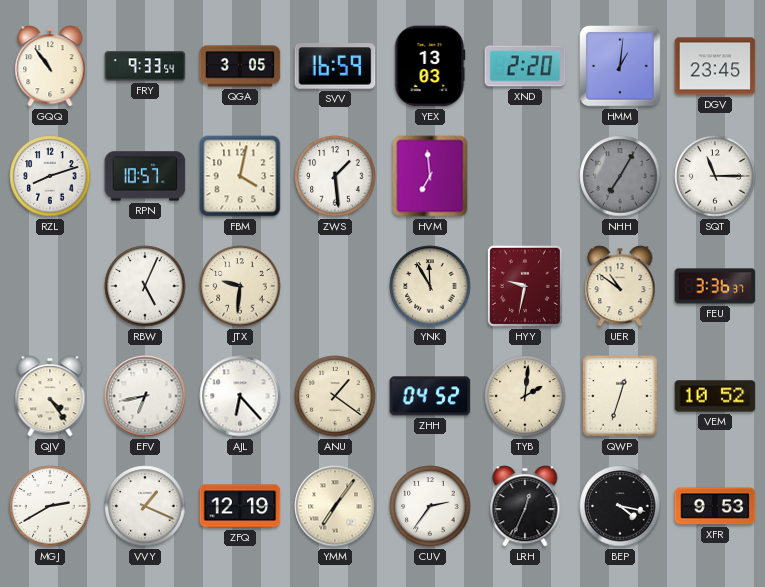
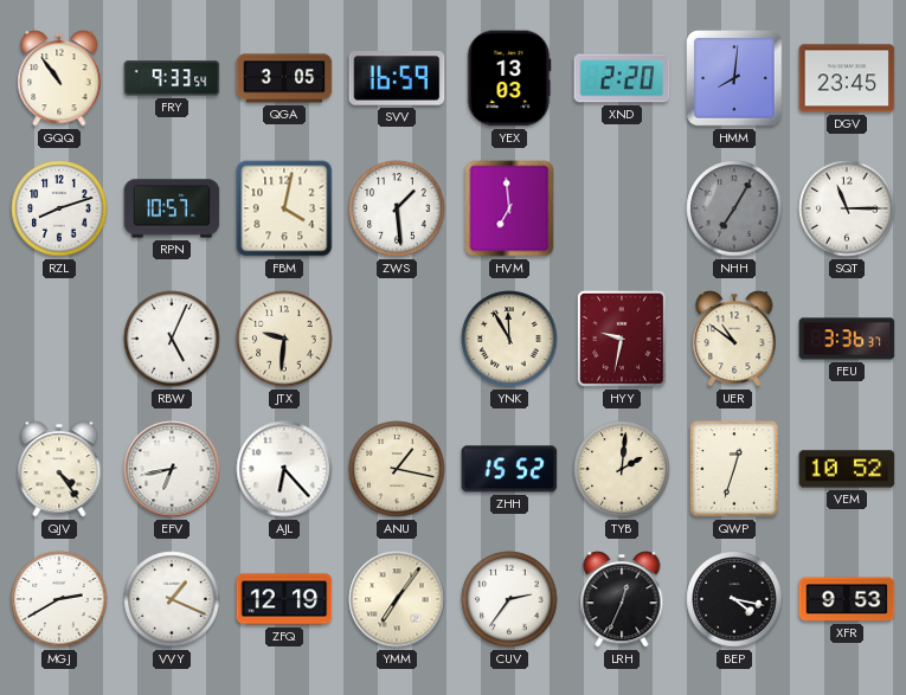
HMM: 1:01 -> 8:01
ANU: 1:21 -> 1:17
ZHH: 04:52 -> 15:52
